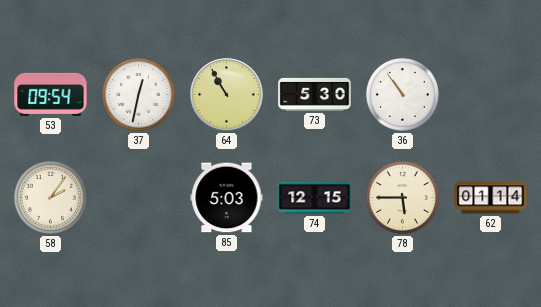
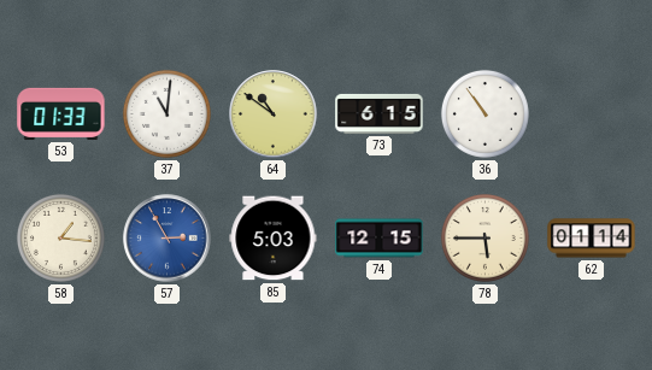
53: 09:54 -> 01:33
37: 12:32 -> 11:01
64: 10:55 -> 10:51
73: 5:30 -> 6:15
58: 2:06 -> 1:16
57: none -> 2:55
